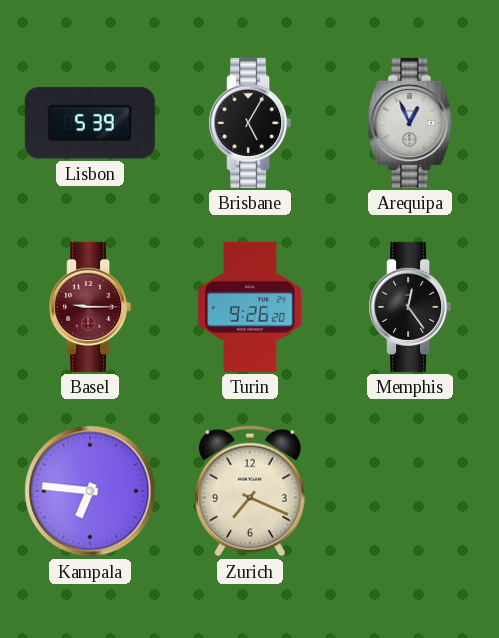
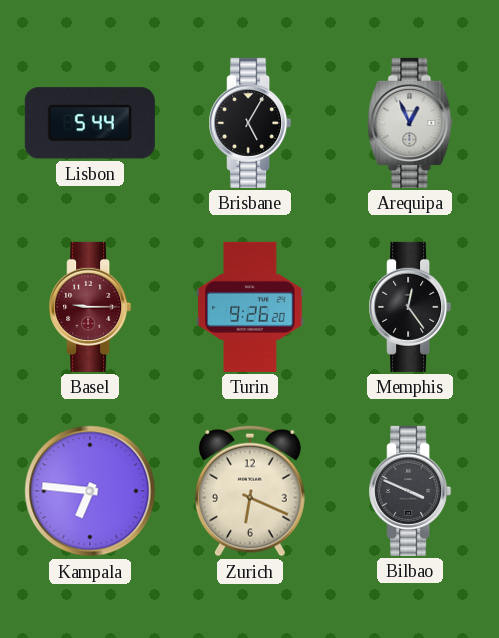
Lisbon: 5:39 -> 5:44
Zurich: 7:19 -> 6:19
Bilbao: none -> 3:49
